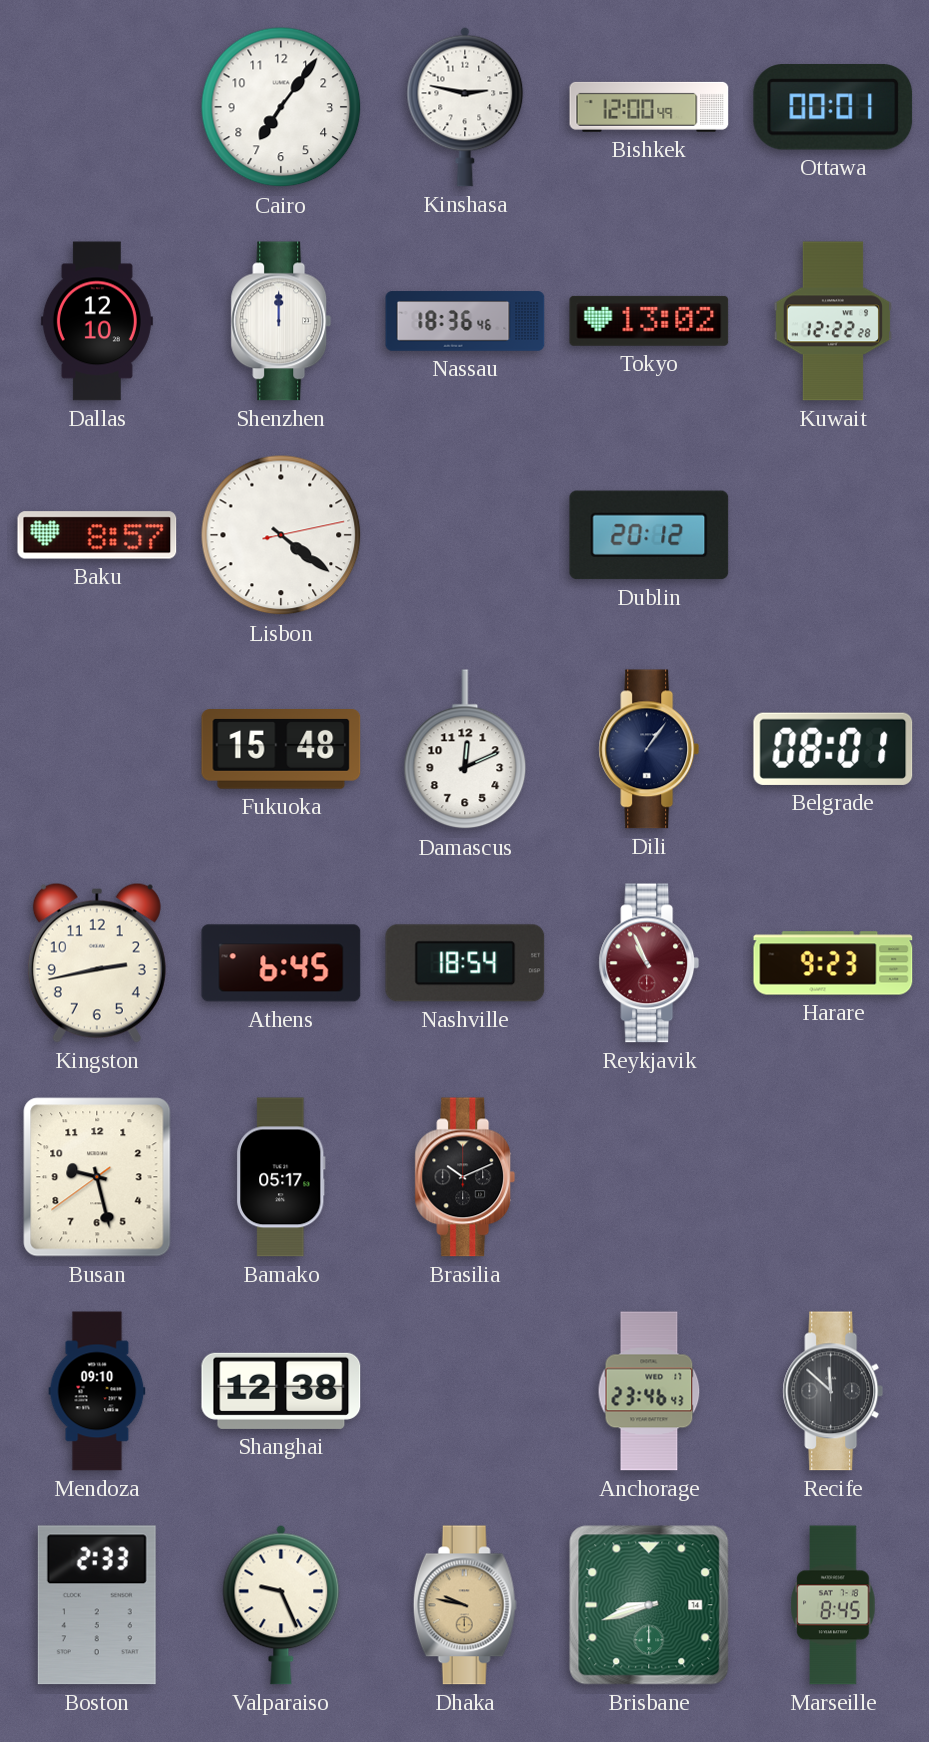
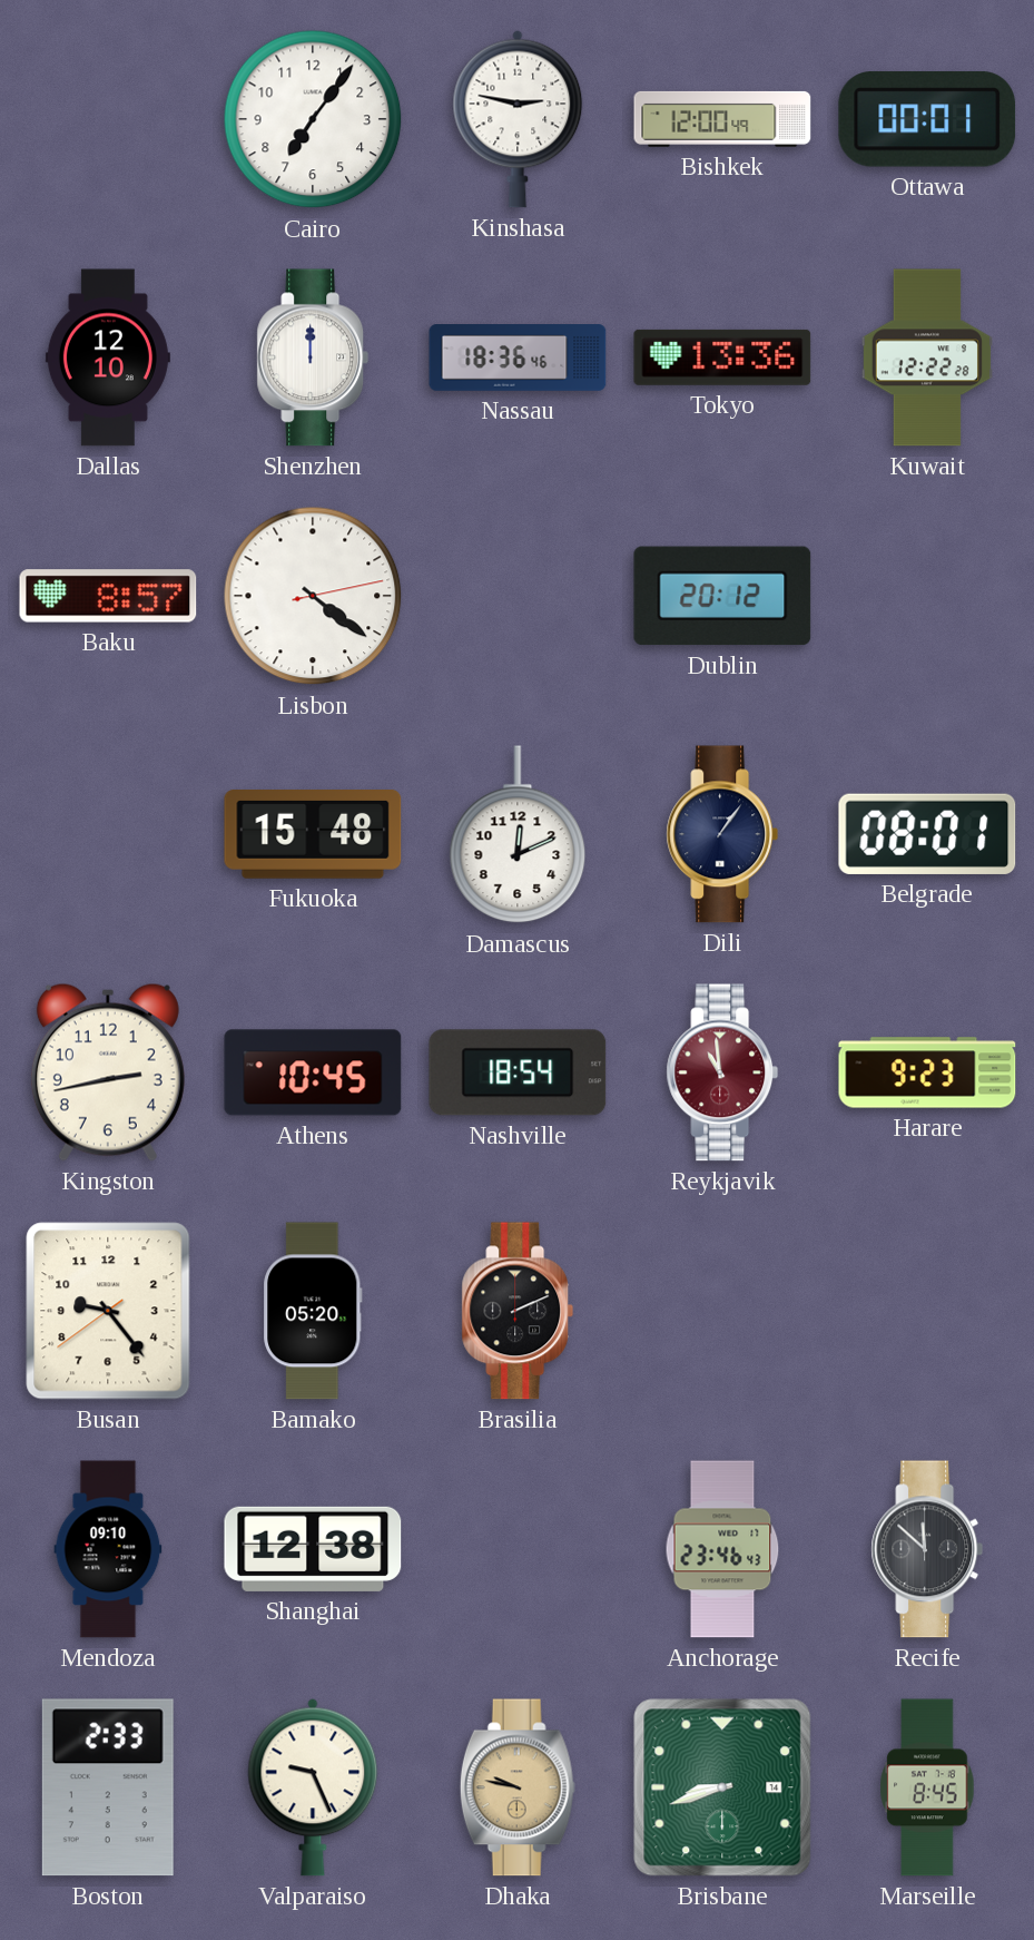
Tokyo: 13:02 -> 13:36
Athens: 6:45 -> 10:45
Reykjavik: 10:56 -> 10:59
Busan: 9:27 -> 9:23
Bamako: 05:17 -> 05:20
Brasilia: 10:11 -> 2:11
